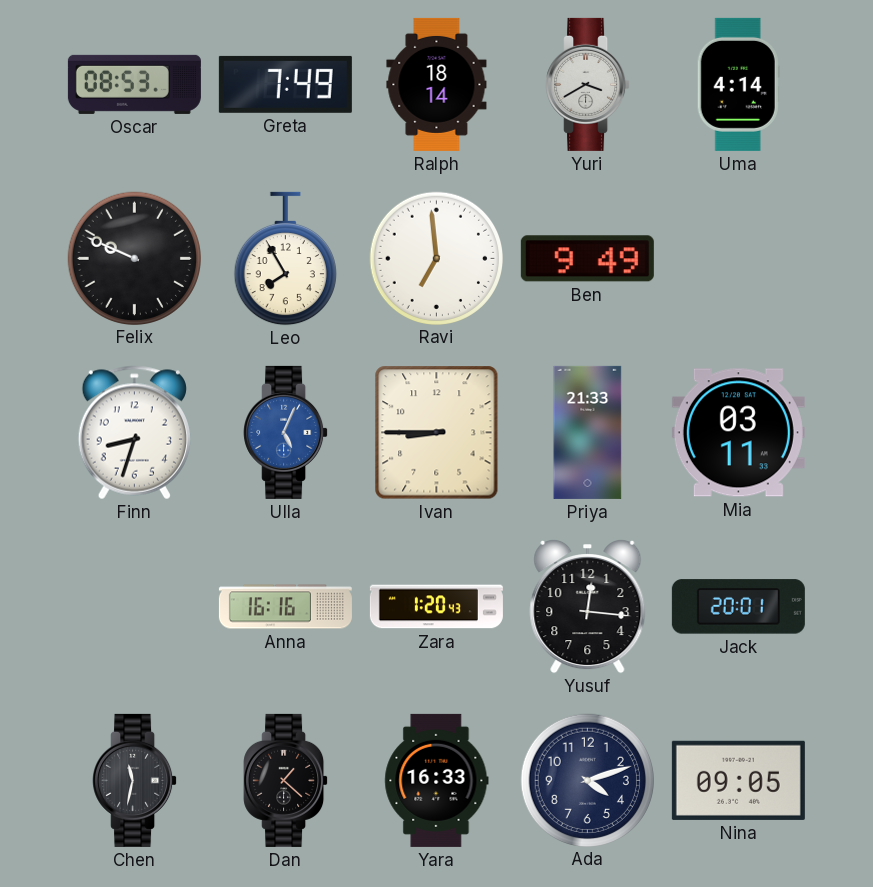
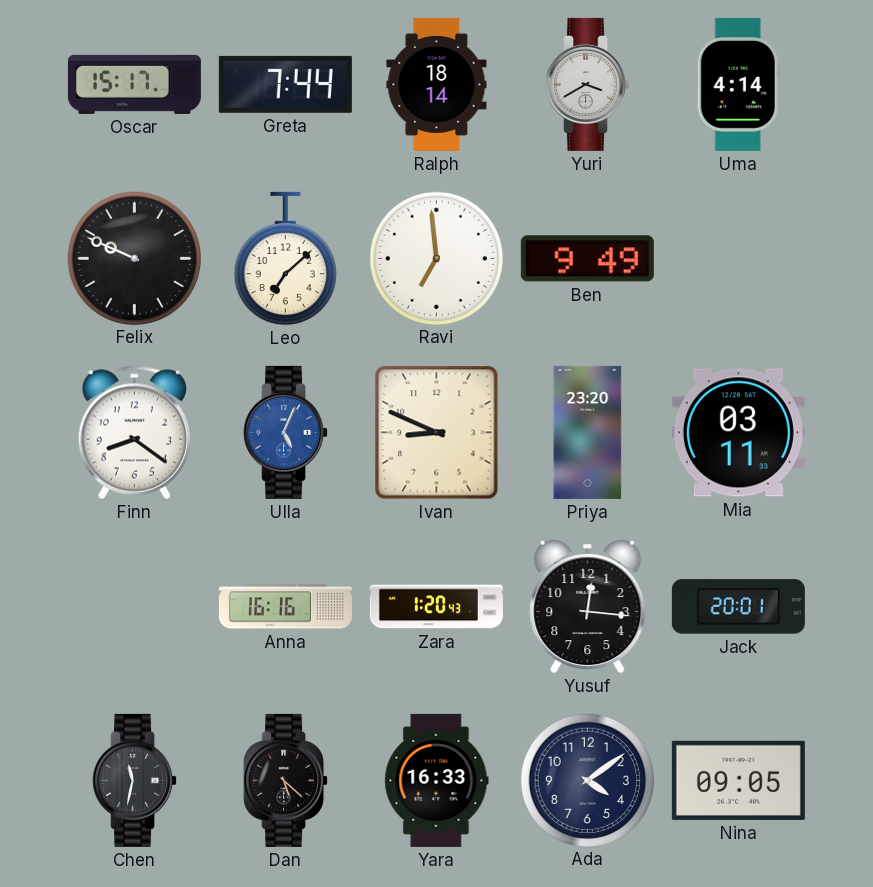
Oscar: 08:53 -> 15:17
Greta: 7:49 -> 7:44
Leo: 7:55 -> 7:08
Finn: 8:33 -> 8:21
Ivan: 8:45 -> 8:49
Priya: 21:33 -> 23:20
Dan: 1:22 -> 5:22
Ada: 4:12 -> 4:09
